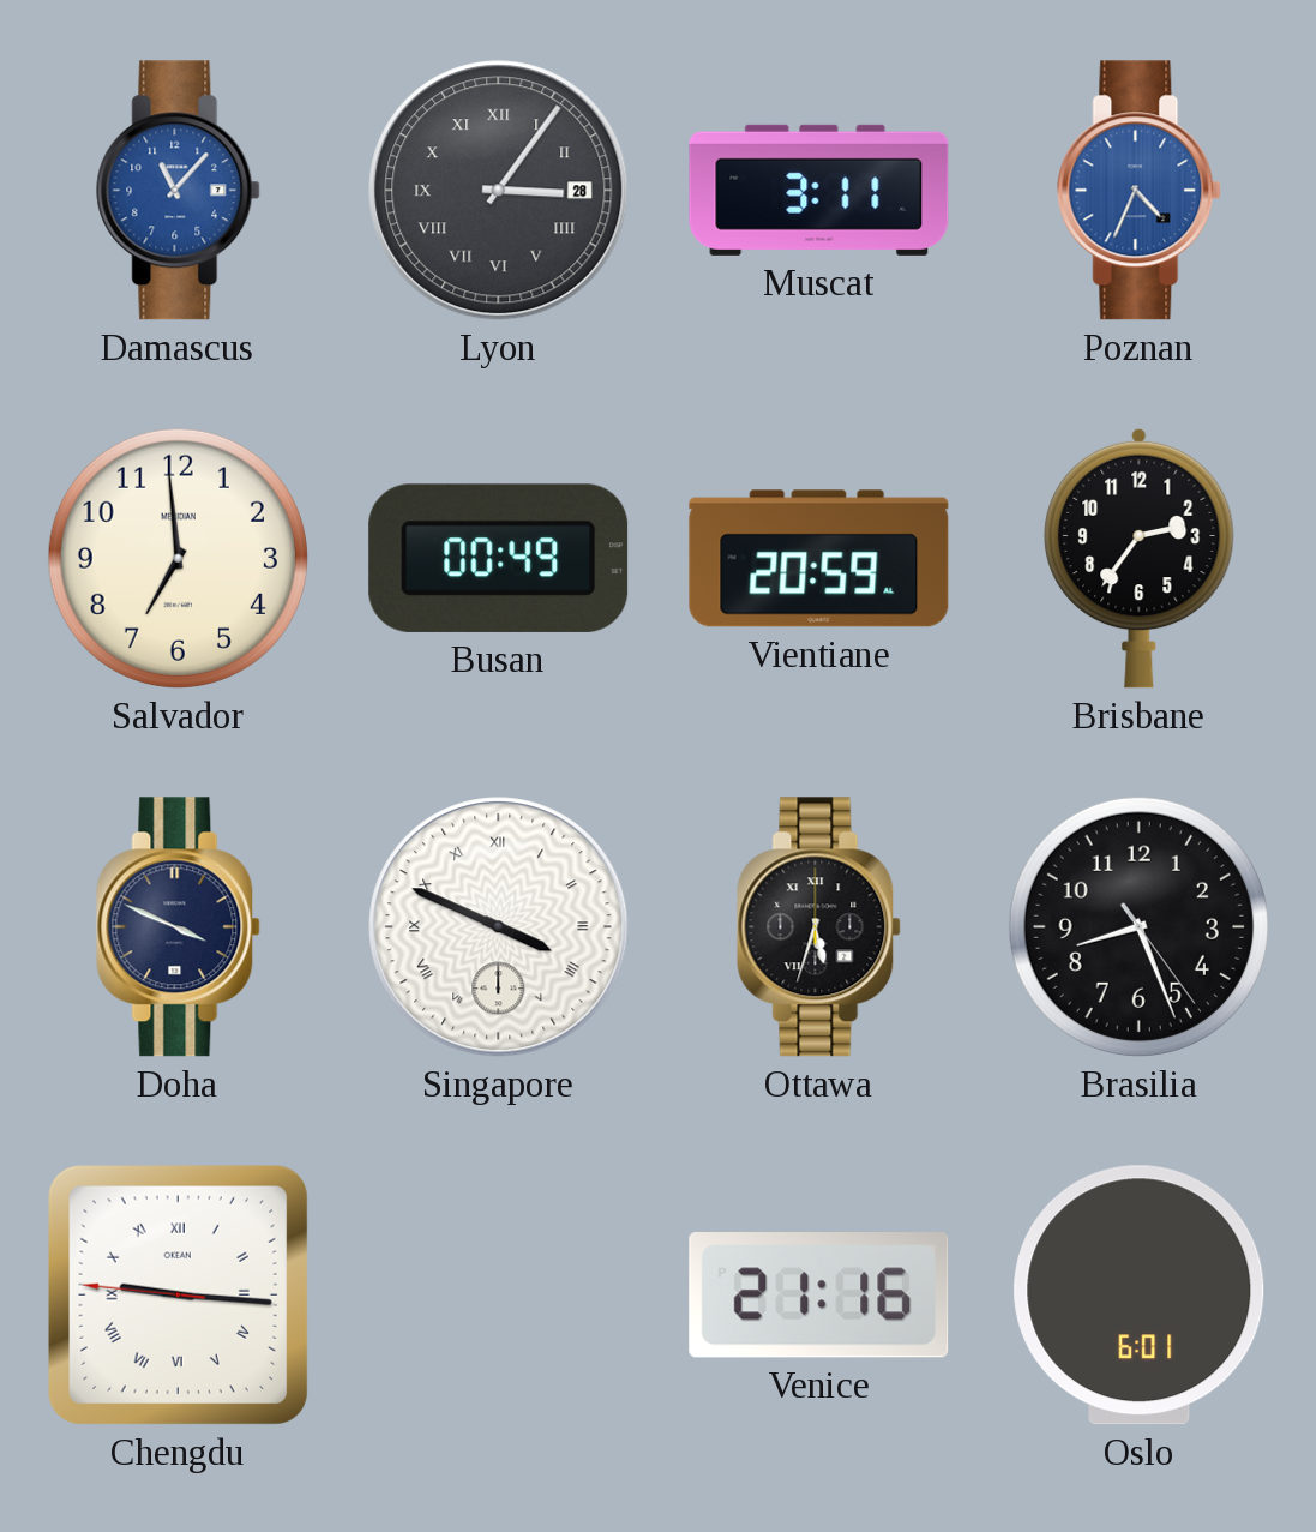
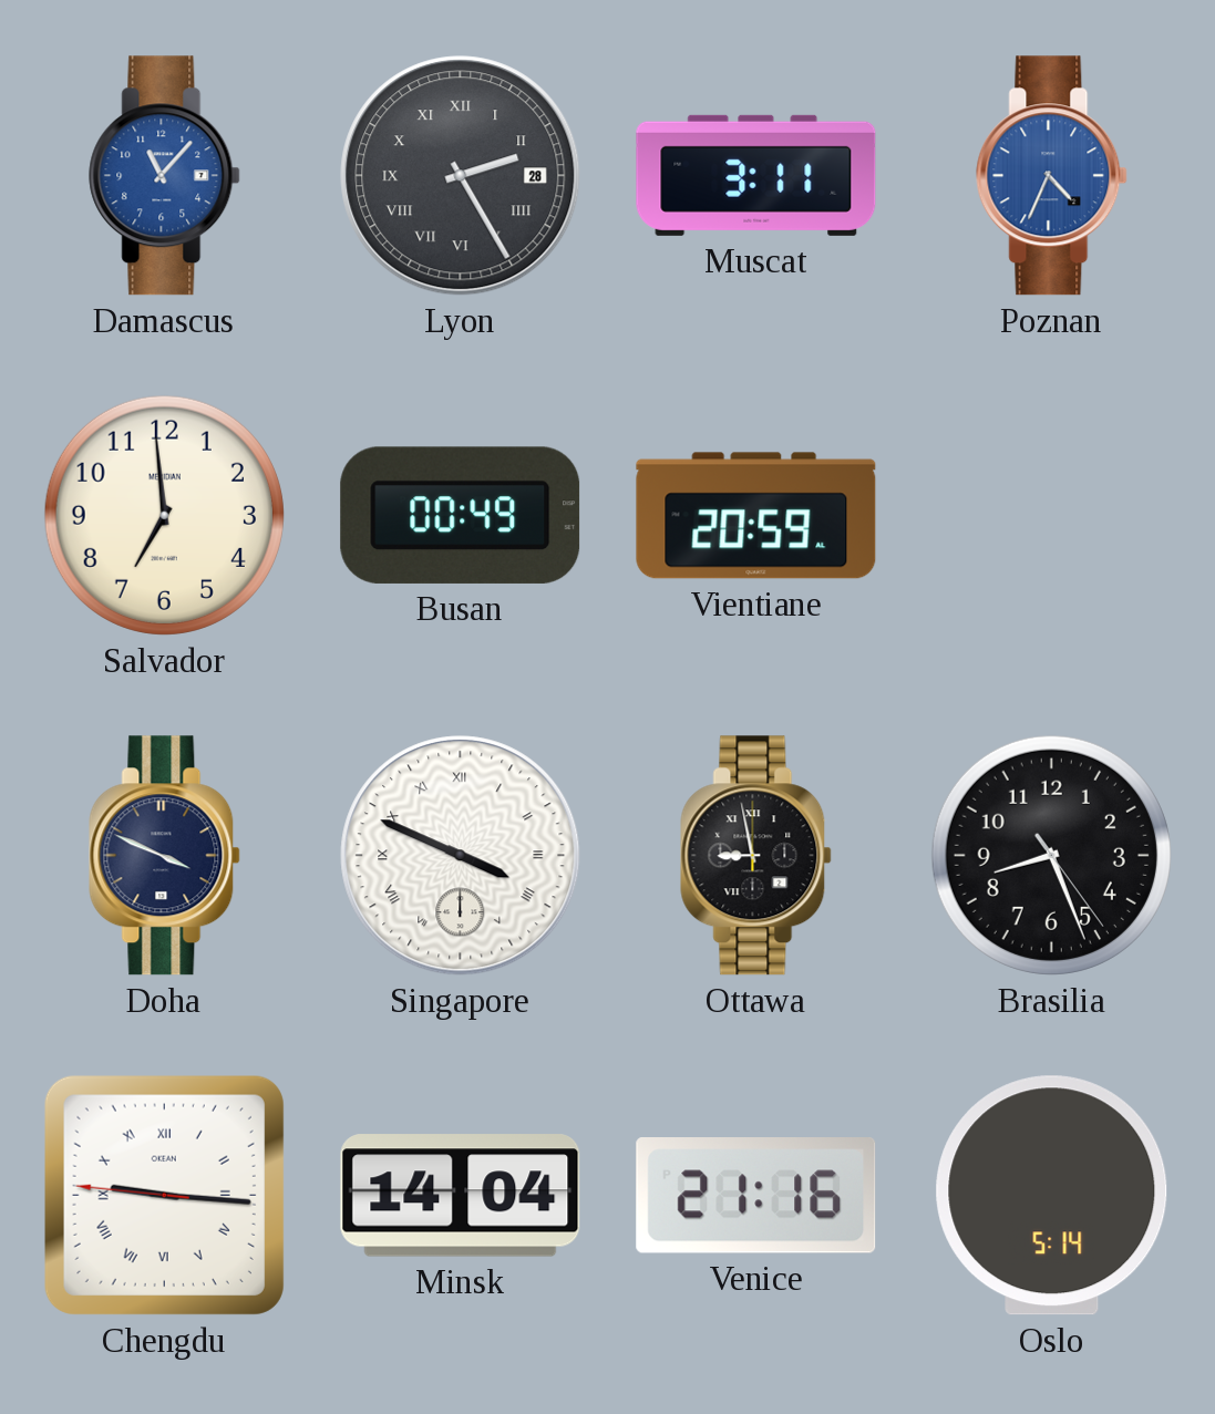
Lyon: 3:06 -> 2:25
Brisbane: 2:36 -> none
Ottawa: 5:33 -> 8:58
Minsk: none -> 14:04
Oslo: 6:01 -> 5:14
